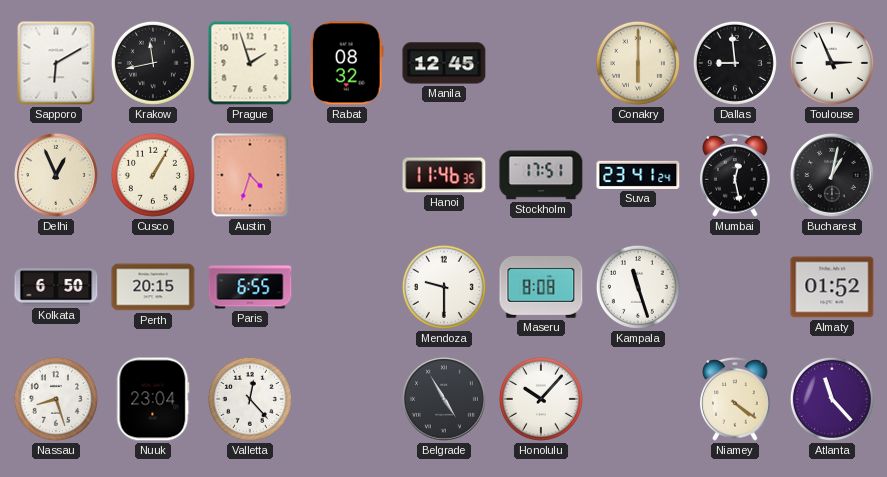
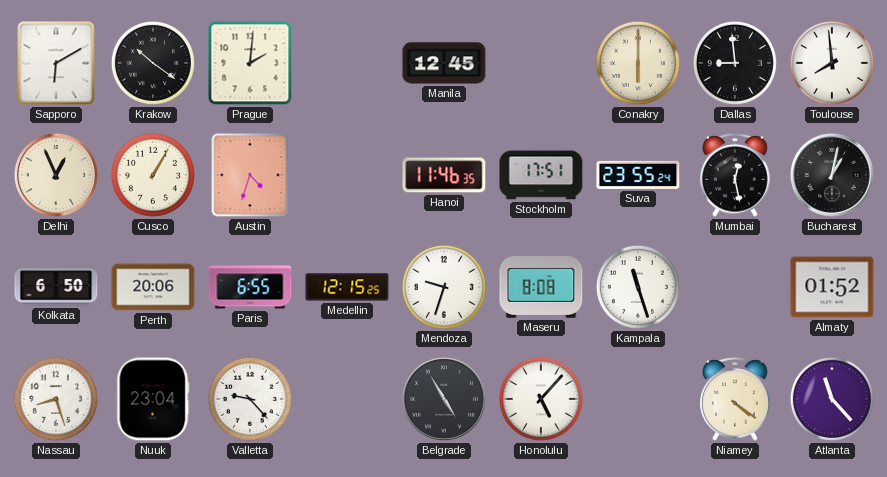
Krakow: 11:43 -> 10:21
Prague: 1:57 -> 2:01
Rabat: 08:32 -> none
Toulouse: 2:56 -> 7:59
Suva: 23:41 -> 23:55
Perth: 20:15 -> 20:06
Medellin: none -> 12:15
Mendoza: 9:30 -> 9:33
Valletta: 12:23 -> 9:23
Honolulu: 10:07 -> 5:07
